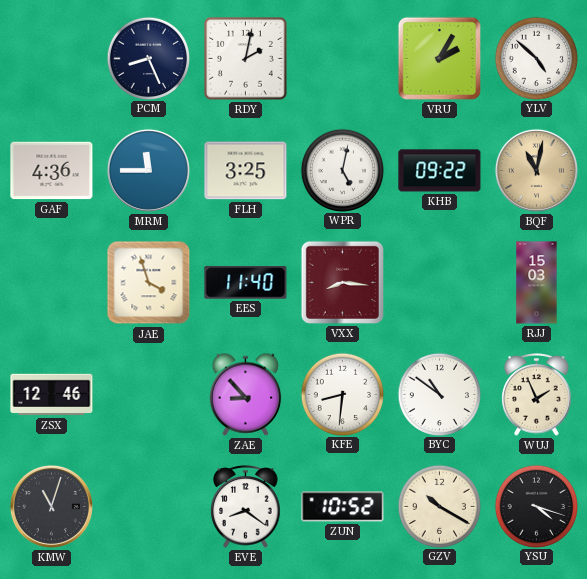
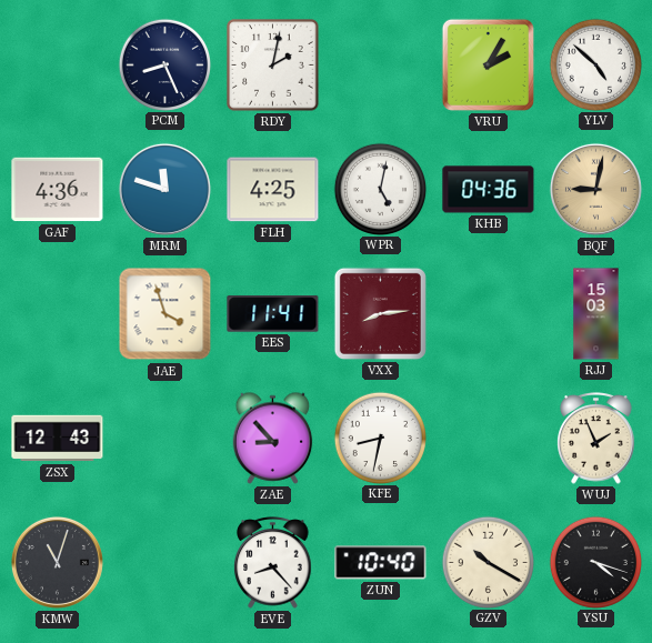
MRM: 11:45 -> 11:48
FLH: 3:25 -> 4:25
KHB: 09:22 -> 04:36
BQF: 11:02 -> 9:02
EES: 11:40 -> 11:41
VXX: 8:16 -> 8:14
ZSX: 12:46 -> 12:43
KFE: 8:31 -> 8:32
BYC: 10:51 -> none
EVE: 8:21 -> 8:23
ZUN: 10:52 -> 10:40
